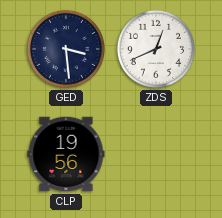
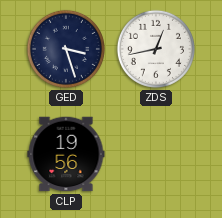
GED: 3:29 -> 3:27
ZDS: 12:41 -> 12:43
